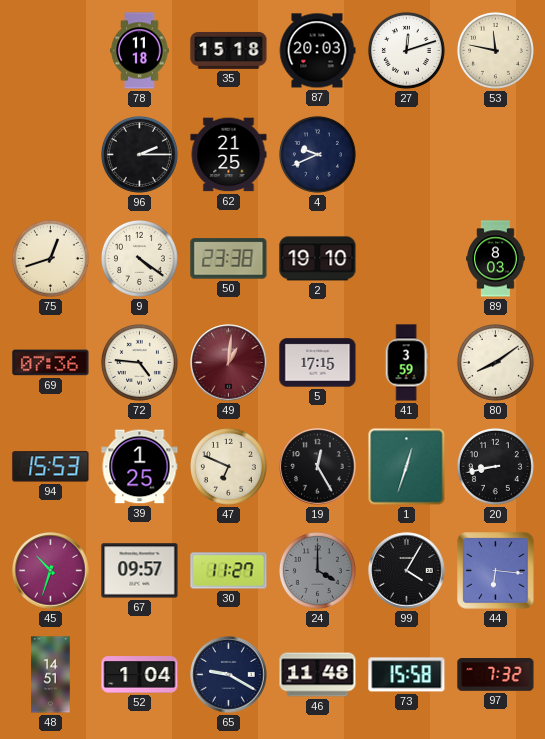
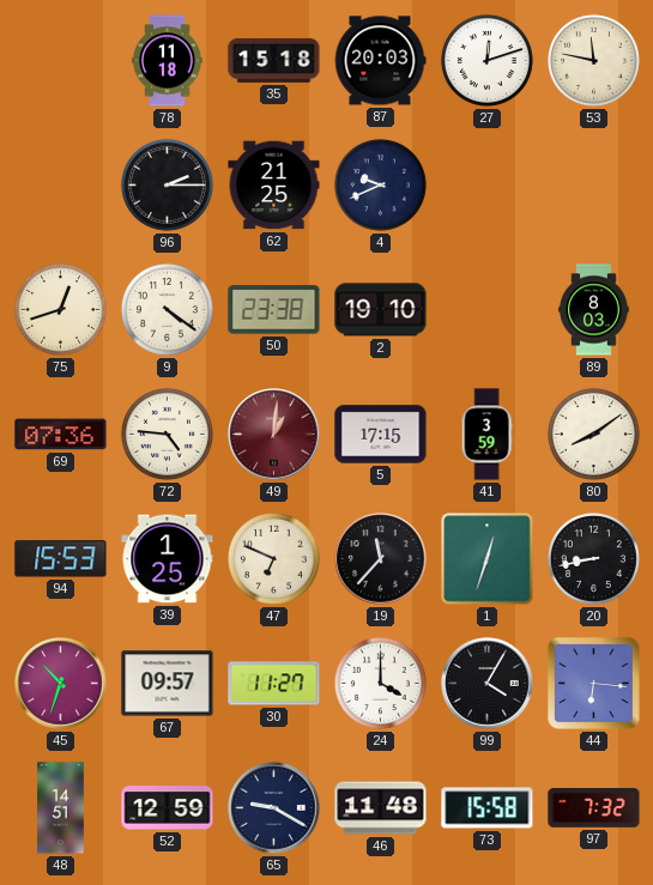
19: 12:25 -> 11:37
24 dial: grey -> white
52: 1:04 -> 12:59
